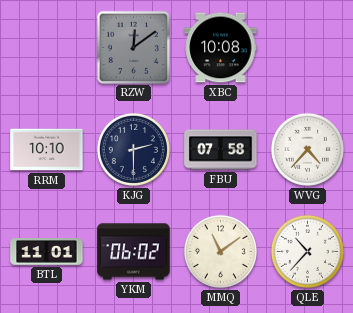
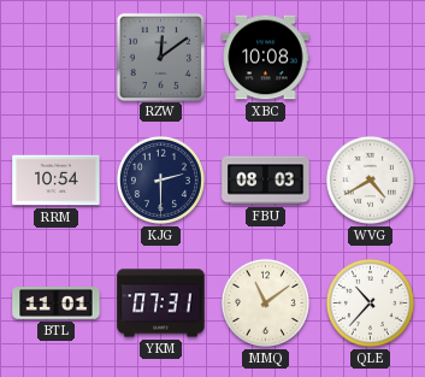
RRM: 10:10 -> 10:54
FBU: 07:58 -> 08:03
WVG: 4:37 -> 4:40
YKM: 06:02 -> 07:31
